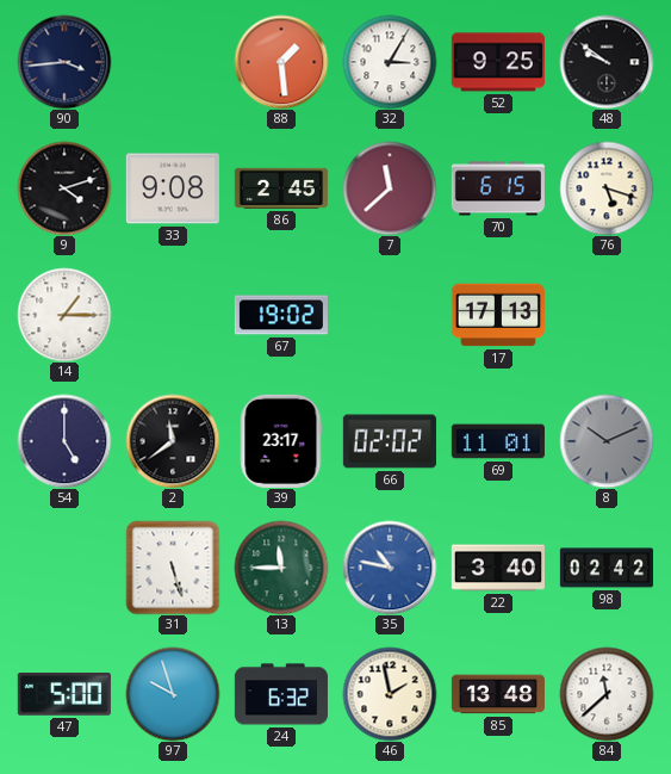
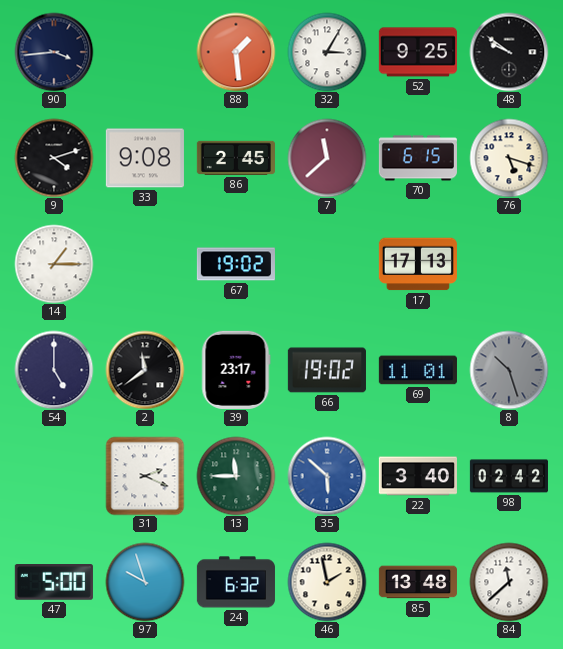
66: 02:02 -> 19:02
8: 10:11 -> 10:27
31: 5:27 -> 2:19
35: 10:47 -> 5:52
